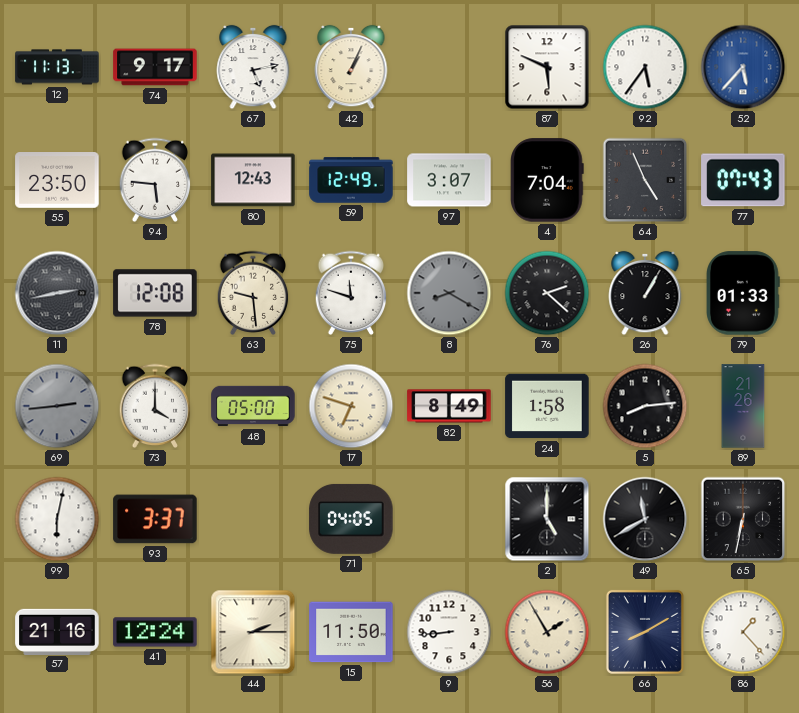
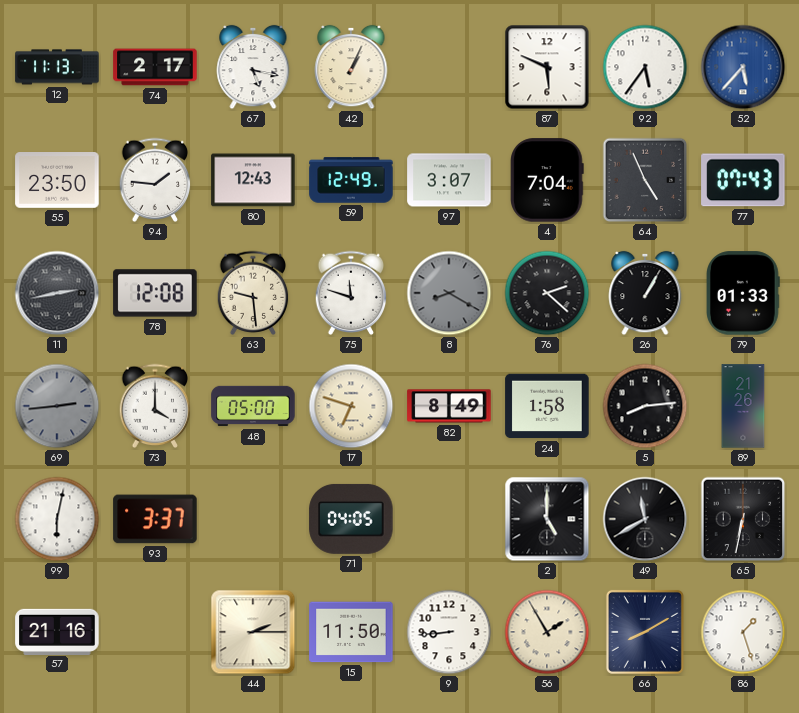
74: 9:17 -> 2:17
67: 5:13 -> 5:17
94: 5:46 -> 1:46
41: 12:24 -> none
86: 1:23 -> 1:27
